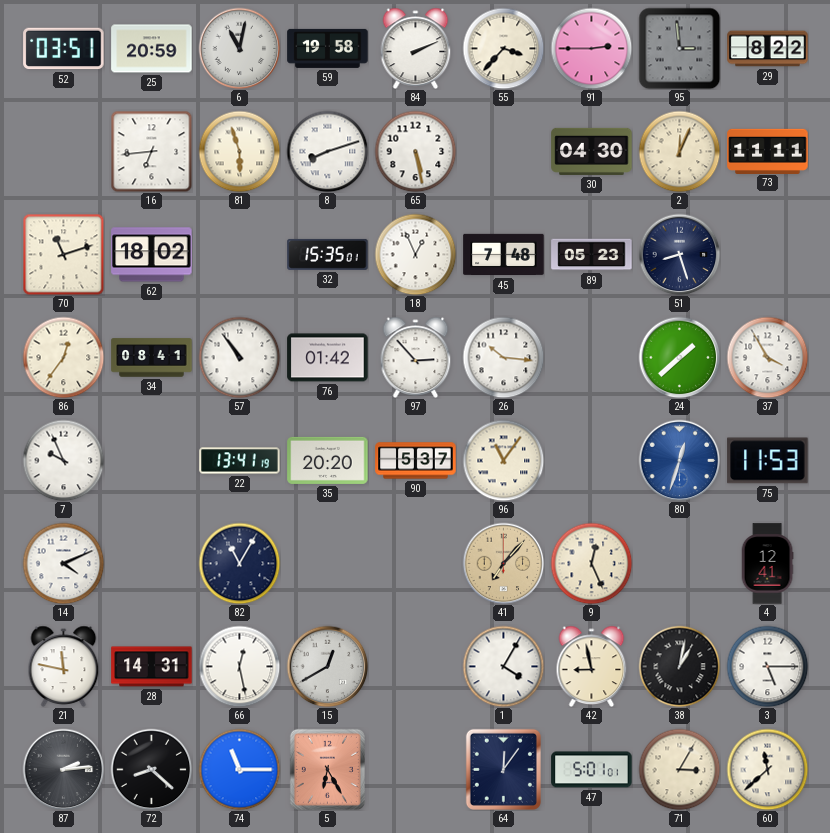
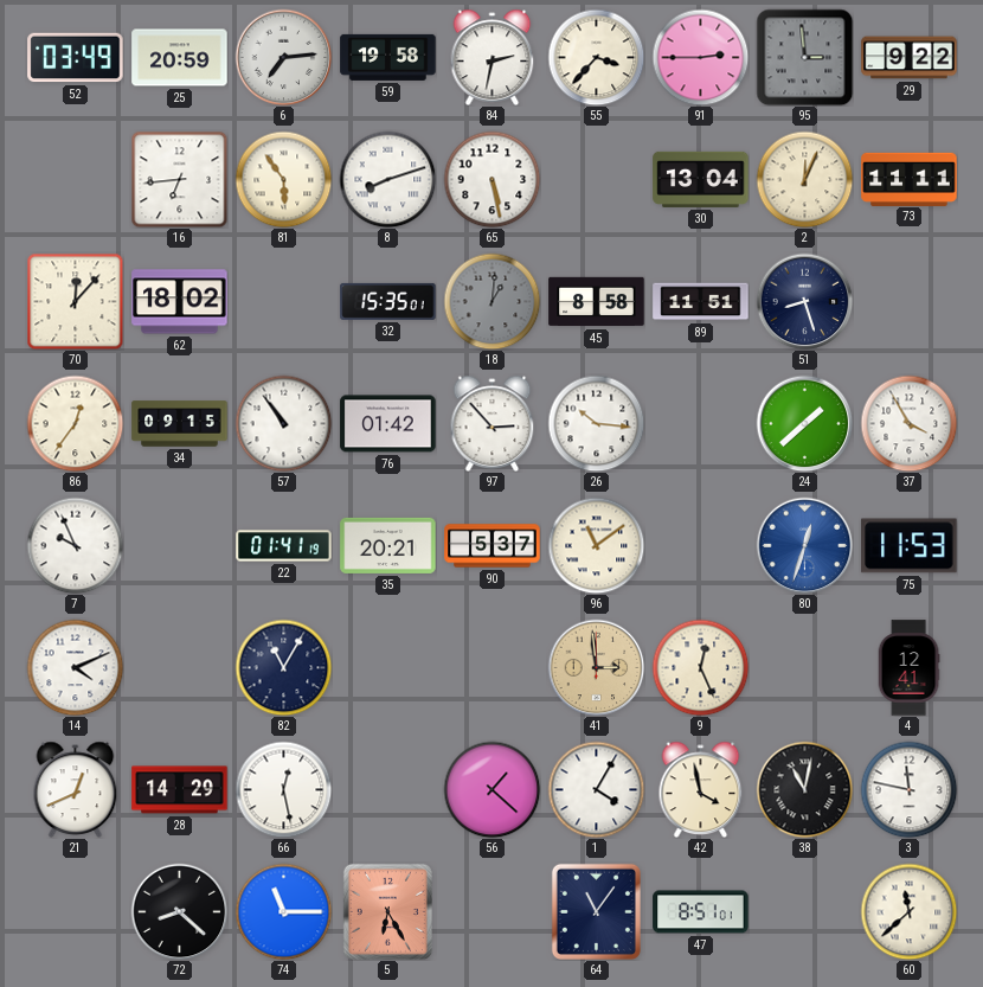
52: 03:51 -> 03:49
6: 11:02 -> 7:14
84: 2:11 -> 2:32
29: 8:22 -> 9:22
81: 5:57 -> 5:54
30: 04:30 -> 13:04
70: 11:12 -> 12:07
18: 12:56 -> 1:01
18 dial: white -> grey
45: 7:48 -> 8:58
89: 05:23 -> 11:51
34: 08:41 -> 09:15
22: 13:41 -> 01:41
35: 20:20 -> 20:21
96: 11:06 -> 11:09
41: 7:07 -> 2:59
21: 11:47 -> 12:41
28: 14:31 -> 14:29
15: 12:40 -> none
56: none -> 1:22
42: 8:58 -> 3:58
38: 1:02 -> 11:02
3: 5:15 -> 11:47
87: 2:14 -> none
64: 12:06 -> 11:06
47: 5:01 -> 8:51
71: 3:05 -> none
